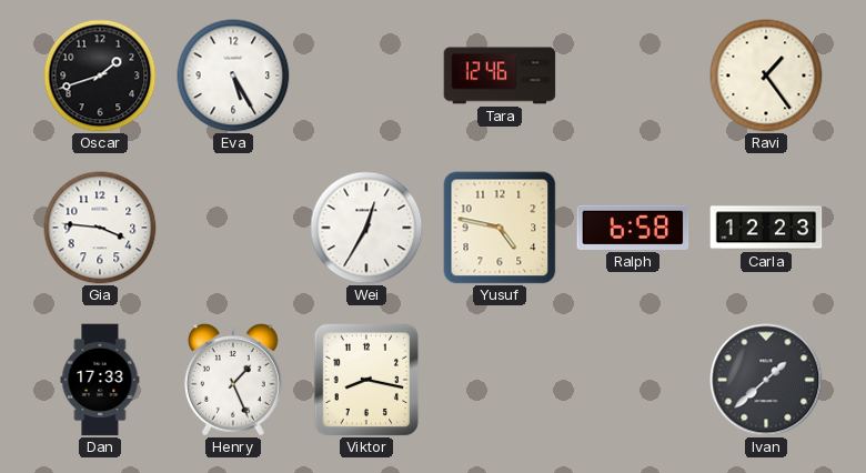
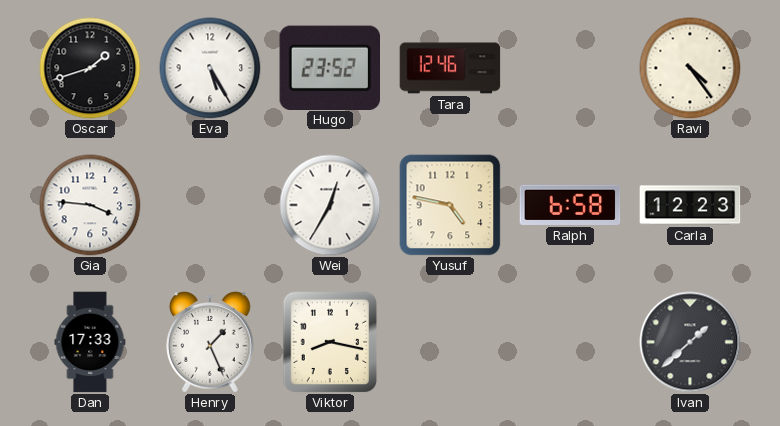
Hugo: none -> 23:52
Ravi: 1:24 -> 4:24
